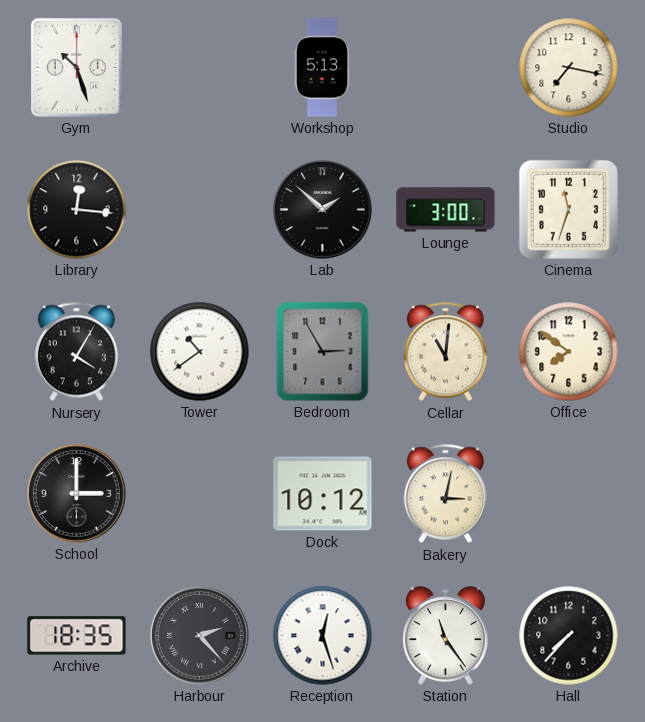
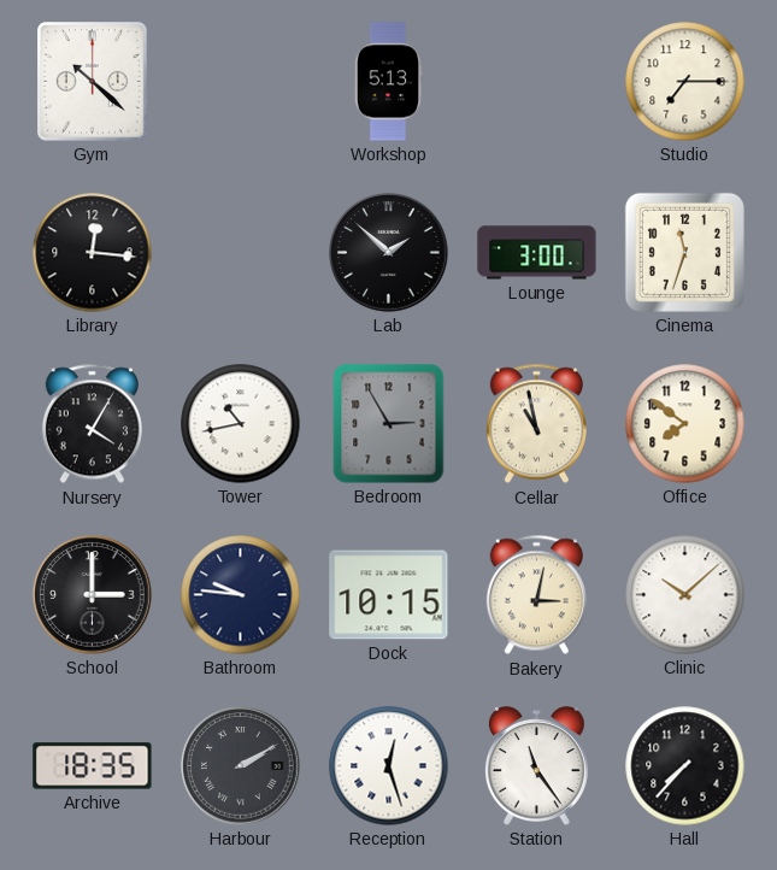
Gym: 10:27 -> 10:22
Studio: 7:17 -> 7:15
Tower: 10:39 -> 10:43
Cellar: 11:01 -> 10:58
Bathroom: none -> 9:46
Dock: 10:12 -> 10:15
Clinic: none -> 10:08
Harbour: 2:23 -> 2:10
